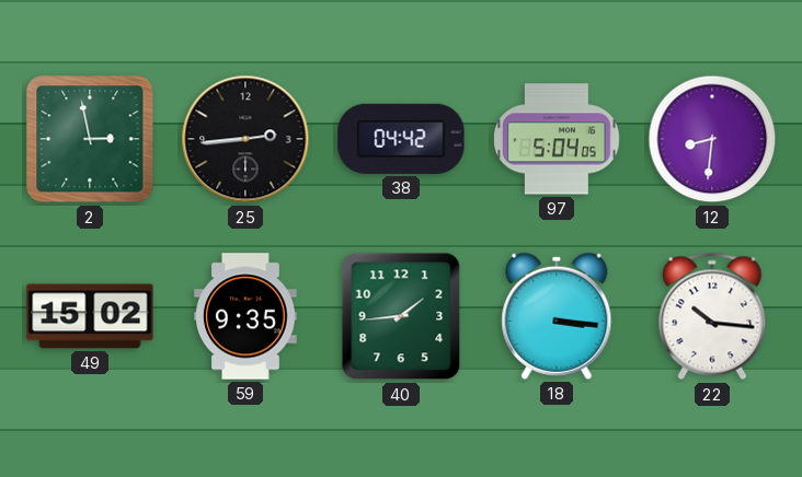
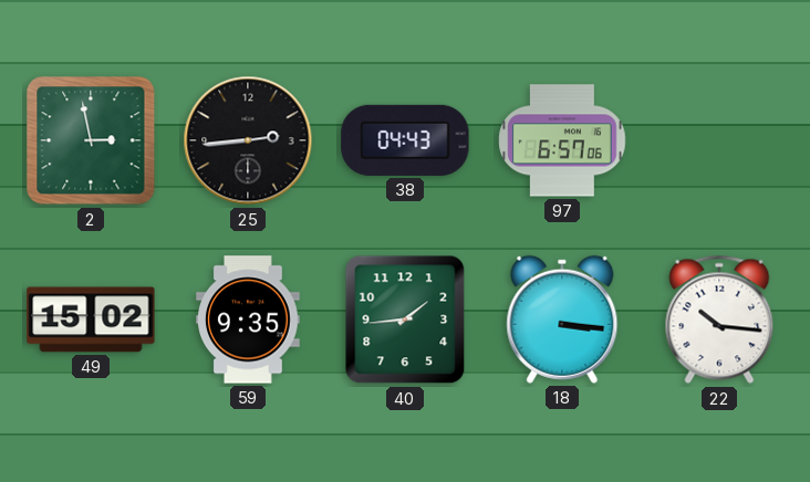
38: 04:42 -> 04:43
97: 5:04 -> 6:57
12: 8:31 -> none
